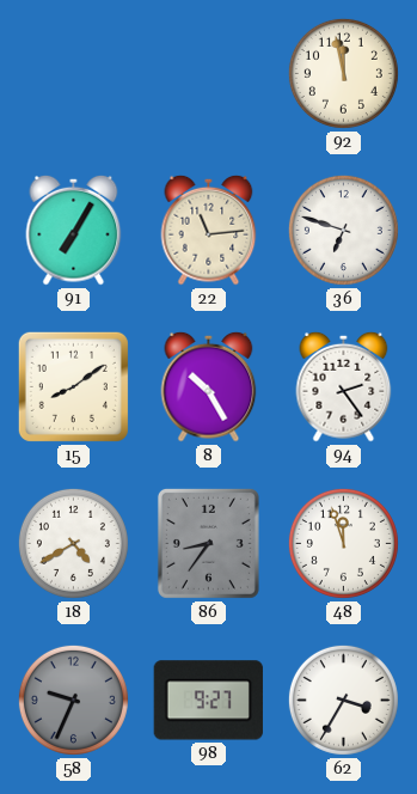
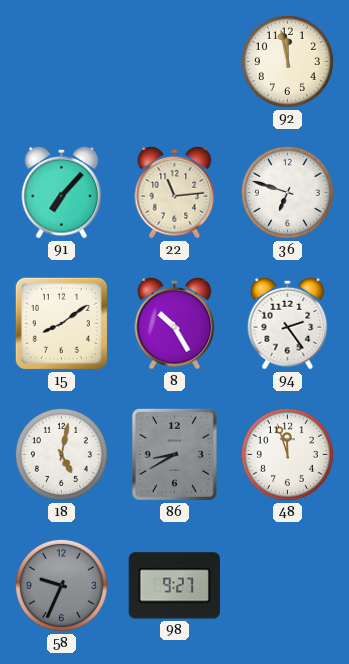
91: 7:05 -> 7:07
18: 4:40 -> 5:02
86: 8:36 -> 8:40
62: 3:35 -> none
